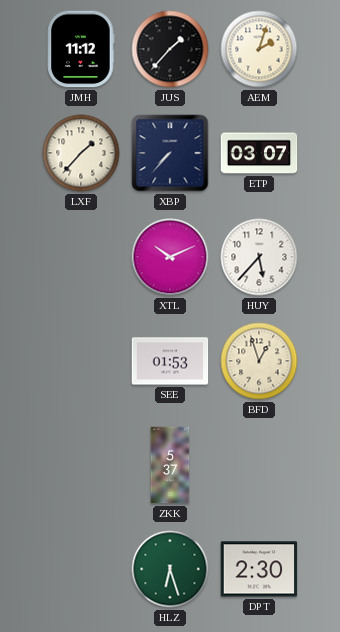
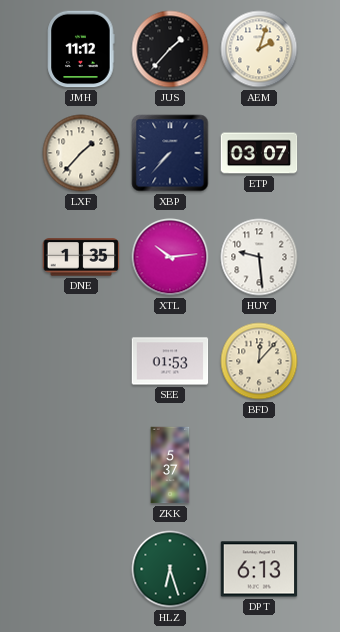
DNE: none -> 1:35
XTL: 10:11 -> 10:14
HUY: 5:37 -> 9:29
BFD: 12:57 -> 12:07
DPT: 2:30 -> 6:13
